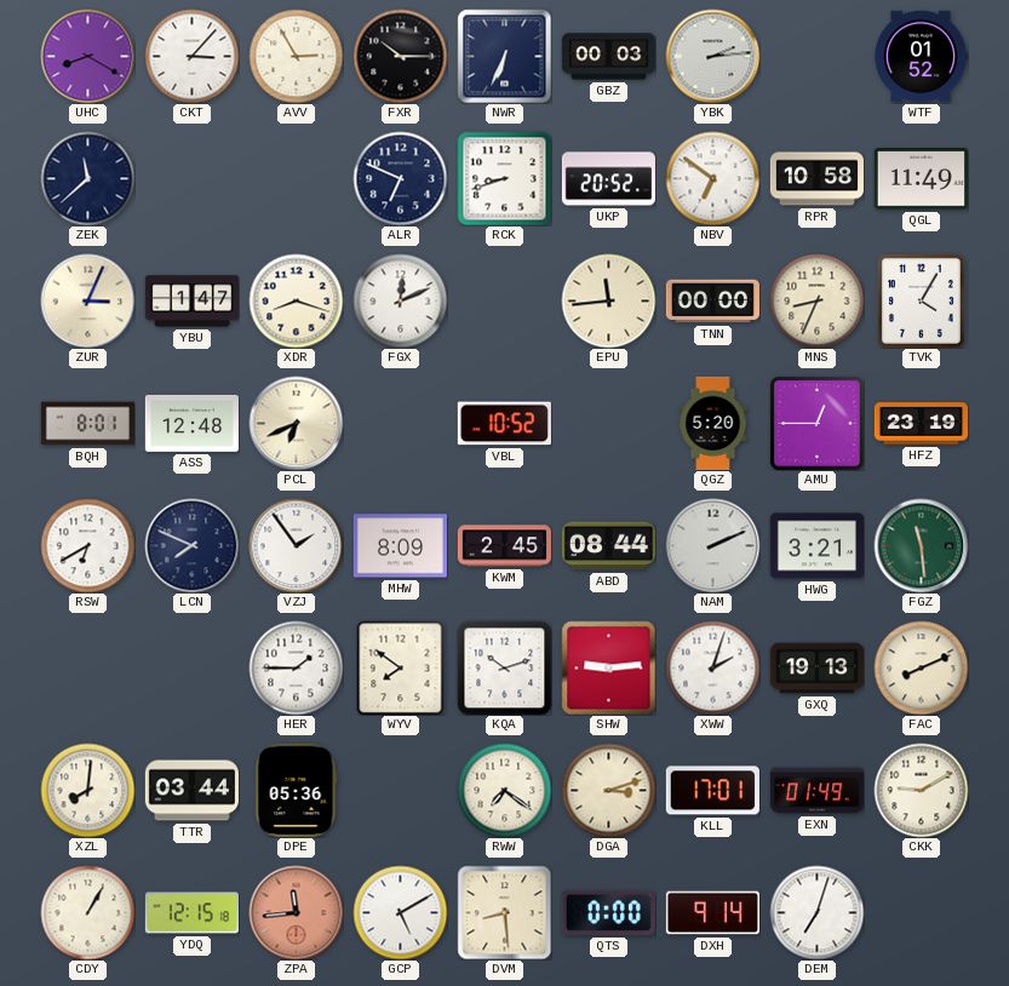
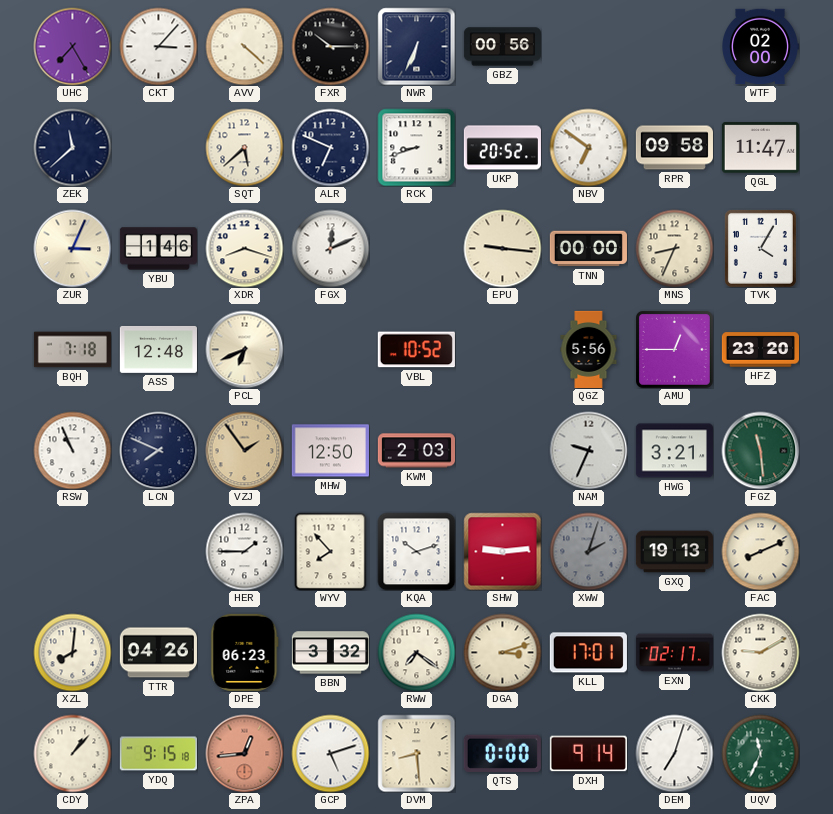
UHC: 8:20 -> 7:25
AVV: 2:55 -> 4:22
GBZ: 00:03 -> 00:56
YBK: 2:14 -> none
WTF: 01:52 -> 02:00
SQT: none -> 5:38
RPR: 10:58 -> 09:58
QGL: 11:49 -> 11:47
YBU: 1:47 -> 1:46
EPU: 11:44 -> 9:16
BQH: 8:01 -> 7:18
QGZ: 5:20 -> 5:56
HFZ: 23:19 -> 23:20
RSW: 6:40 -> 10:56
VZJ dial: white -> champagne
MHW: 8:09 -> 12:50
KWM: 2:45 -> 2:03
ABD: 08:44 -> none
NAM: 2:11 -> 9:34
WYV: 7:51 -> 7:53
XWW dial: white -> grey
TTR: 03:44 -> 04:26
DPE: 05:36 -> 06:23
BBN: none -> 3:32
EXN: 01:49 -> 02:17
CDY: 1:05 -> 1:07
YDQ: 12:15 -> 9:15
ZPA: 11:44 -> 12:44
GCP: 5:10 -> 5:12
UQV: none -> 11:34
